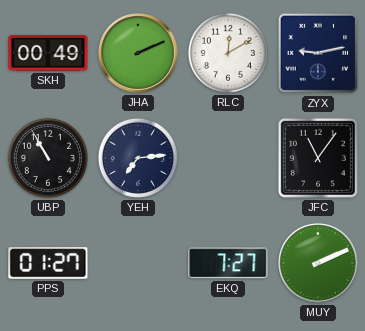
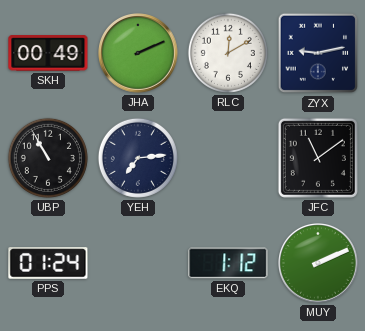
JFC: 11:06 -> 11:09
PPS: 01:27 -> 01:24
EKQ: 7:27 -> 1:12
